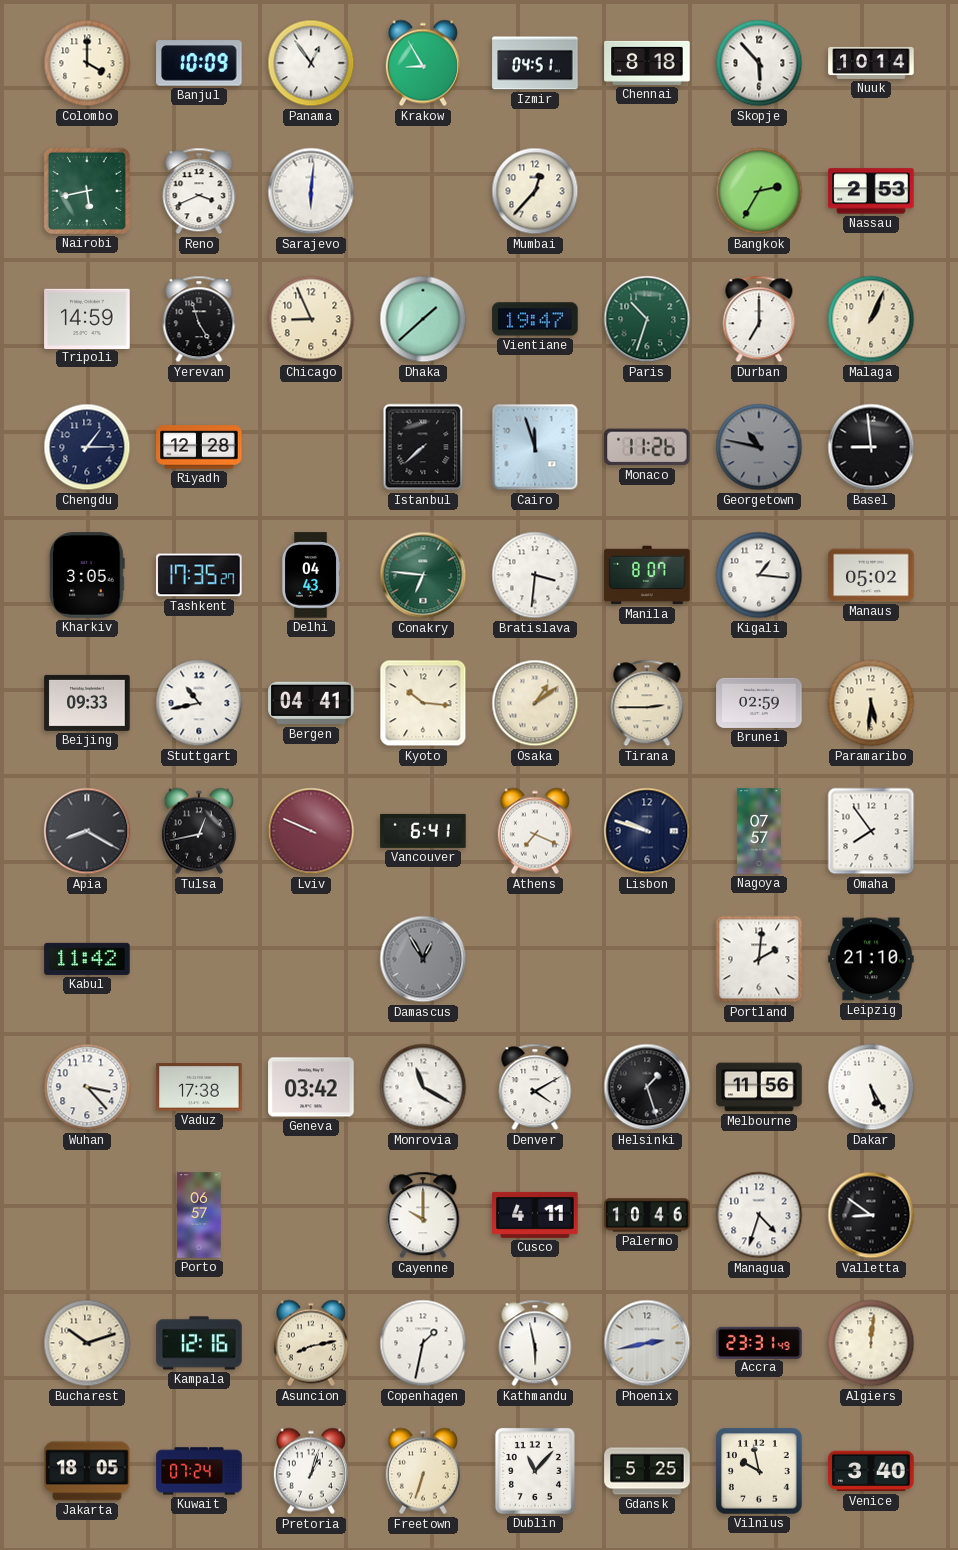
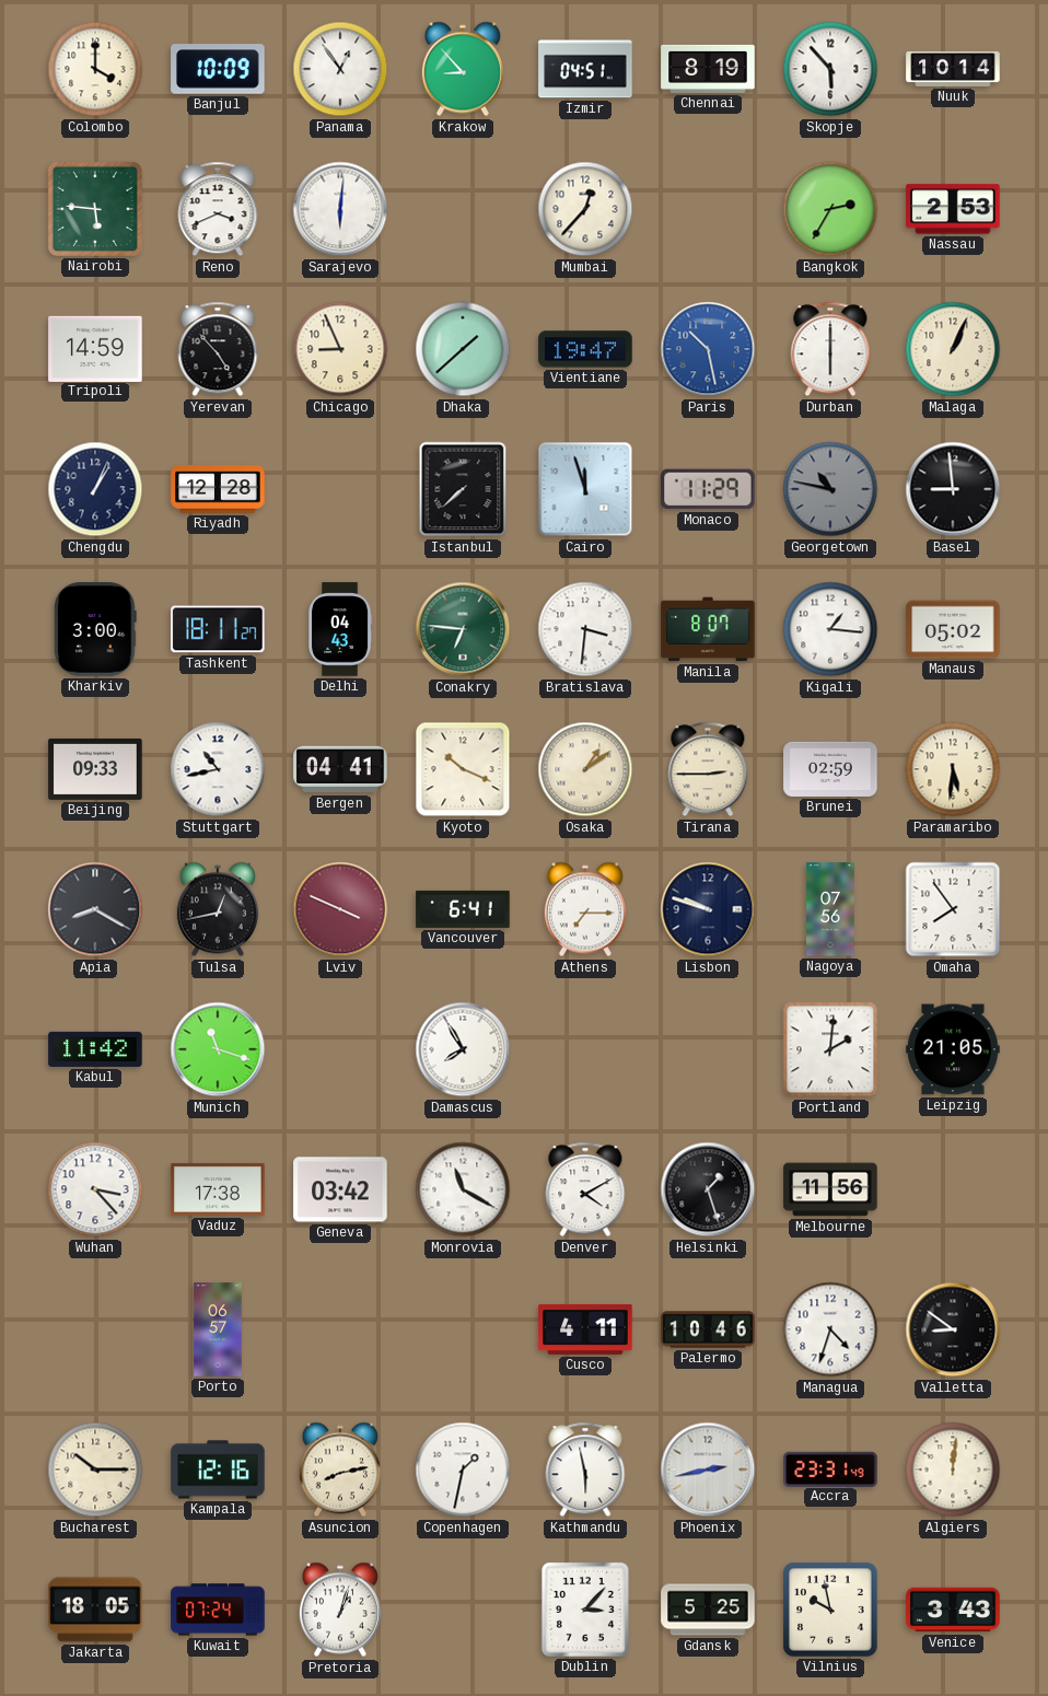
Krakow: 8:55 -> 8:53
Chennai: 8:18 -> 8:19
Nairobi: 5:43 -> 5:46
Yerevan: 4:57 -> 4:53
Paris: 10:33 -> 10:28
Paris dial: green -> blue
Durban: 7:00 -> 6:00
Chengdu: 1:15 -> 1:04
Monaco: 11:26 -> 11:29
Kharkiv: 3:05 -> 3:00
Tashkent: 17:35 -> 18:11
Kyoto: 10:16 -> 10:19
Lviv: 9:49 -> 3:49
Athens: 7:19 -> 7:15
Nagoya: 07:57 -> 07:56
Munich: none -> 11:18
Damascus: 12:55 -> 7:55
Damascus dial: grey -> white
Leipzig: 21:10 -> 21:05
Dakar: 5:25 -> none
Cayenne: 10:00 -> none
Bucharest: 10:12 -> 10:15
Freetown: 6:33 -> none
Dublin: 11:07 -> 3:07
Venice: 3:40 -> 3:43
